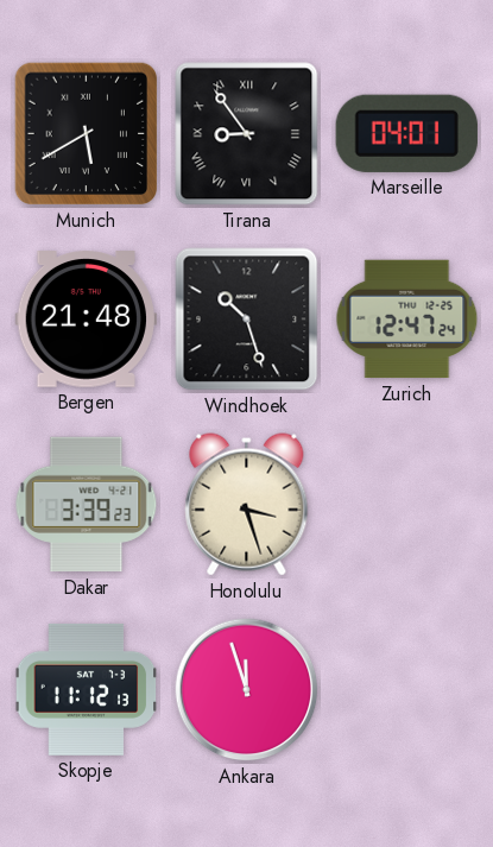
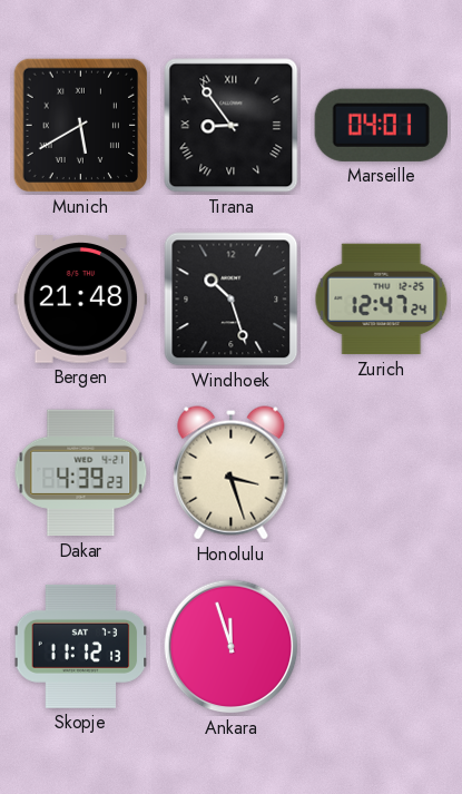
Dakar: 3:39 -> 4:39
